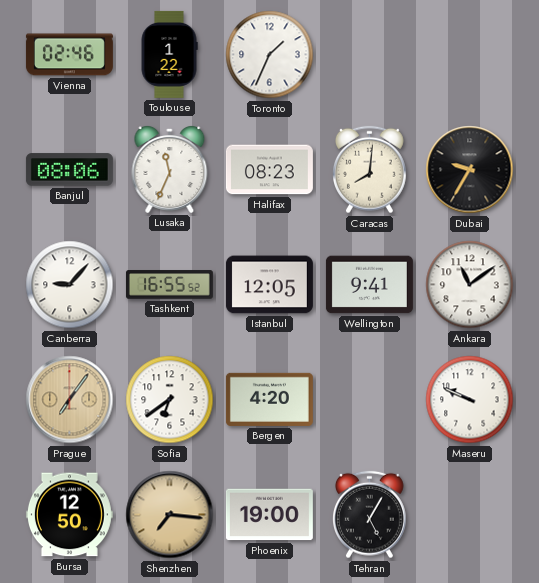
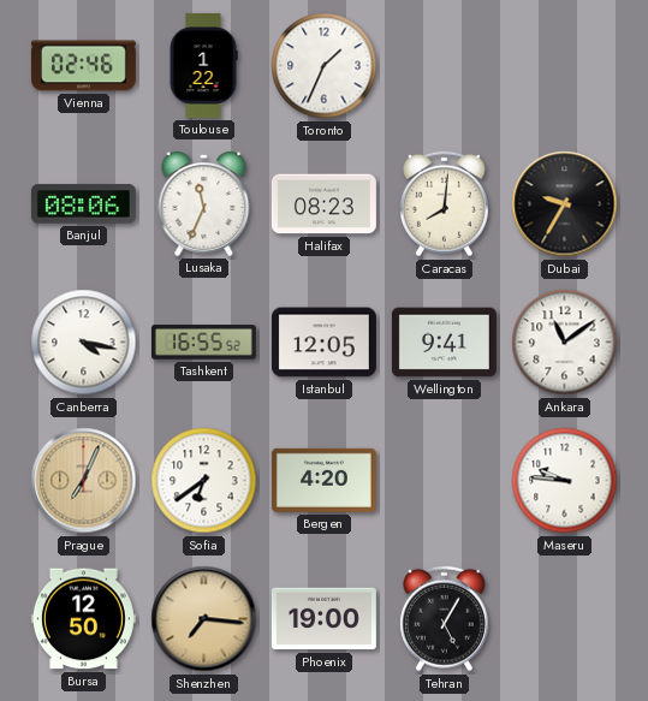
Canberra: 9:07 -> 4:17
Prague: 7:06 -> 7:04
Maseru: 9:49 -> 9:46
